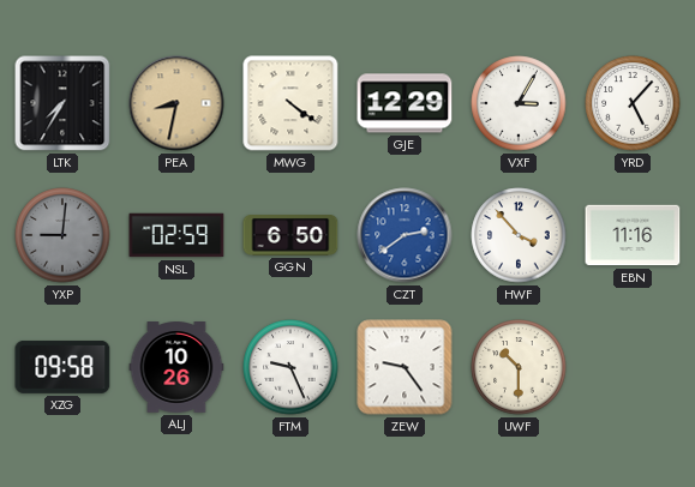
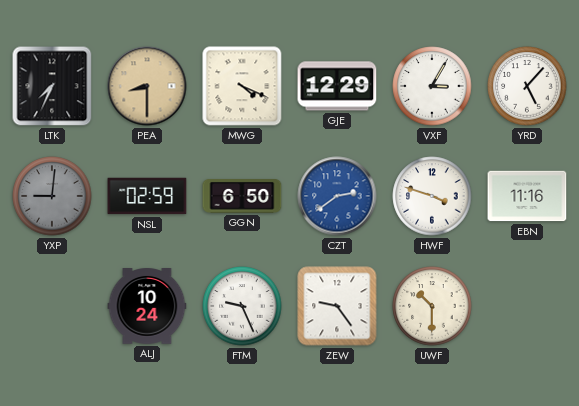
LTK: 7:35 -> 7:34
PEA: 8:32 -> 8:30
MWG: 4:21 -> 4:19
HWF: 3:53 -> 3:48
XZG: 09:58 -> none
ALJ: 10:26 -> 10:24
